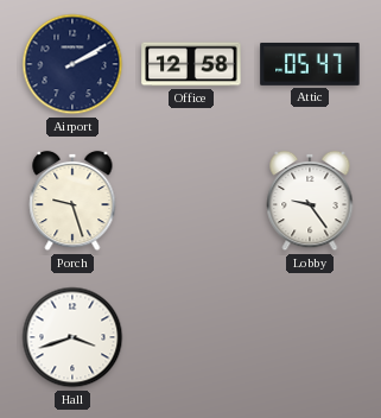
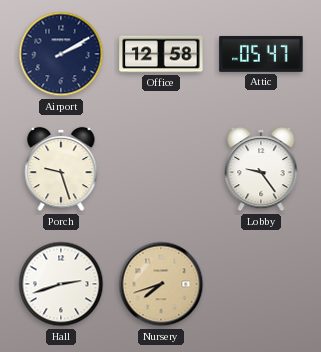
Hall: 3:42 -> 2:42
Nursery: none -> 7:42
